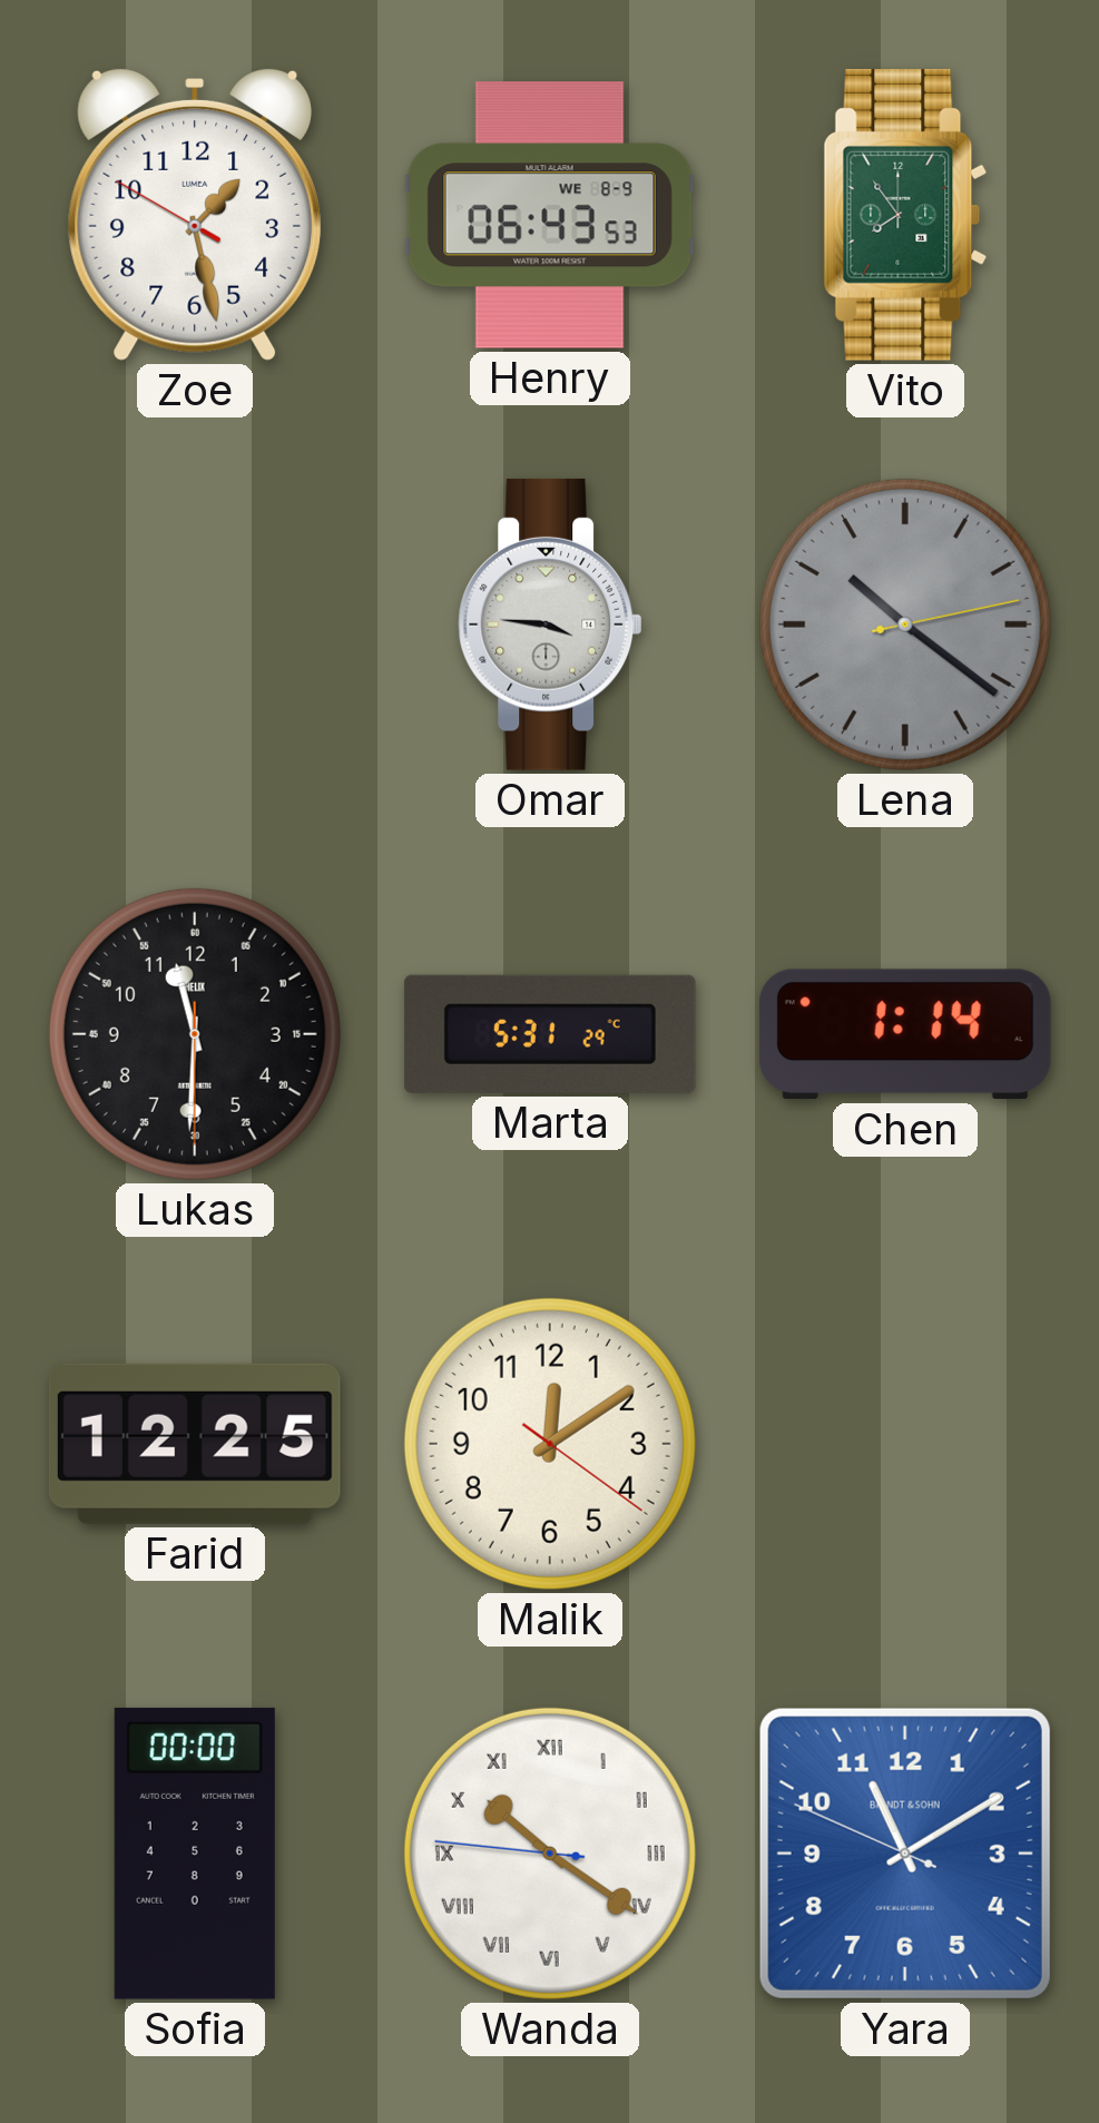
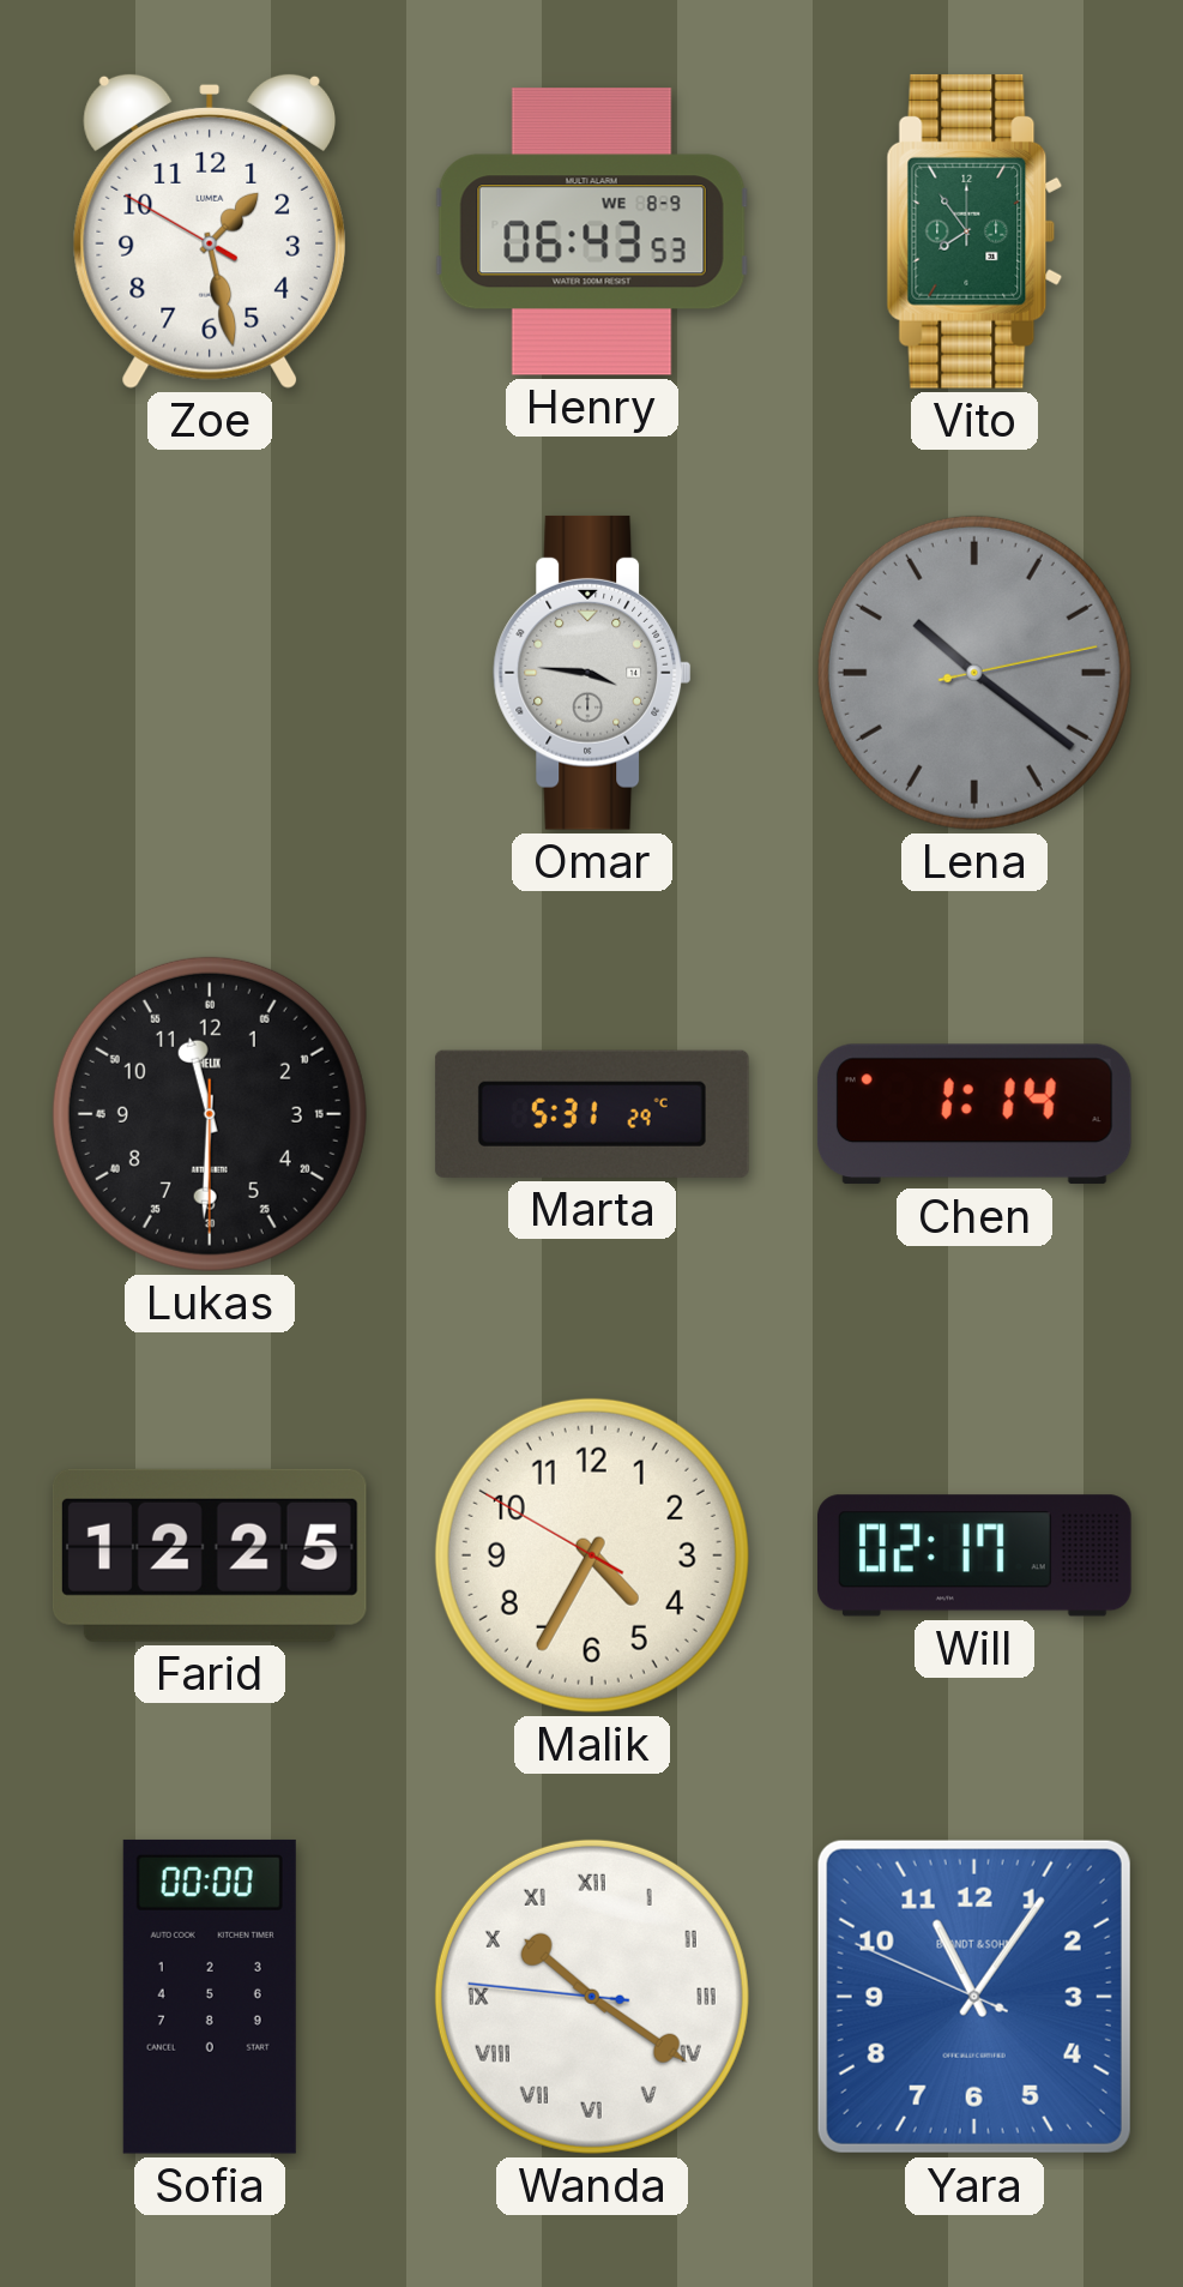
Malik: 12:09 -> 4:34
Will: none -> 02:17
Yara: 11:09 -> 11:05
